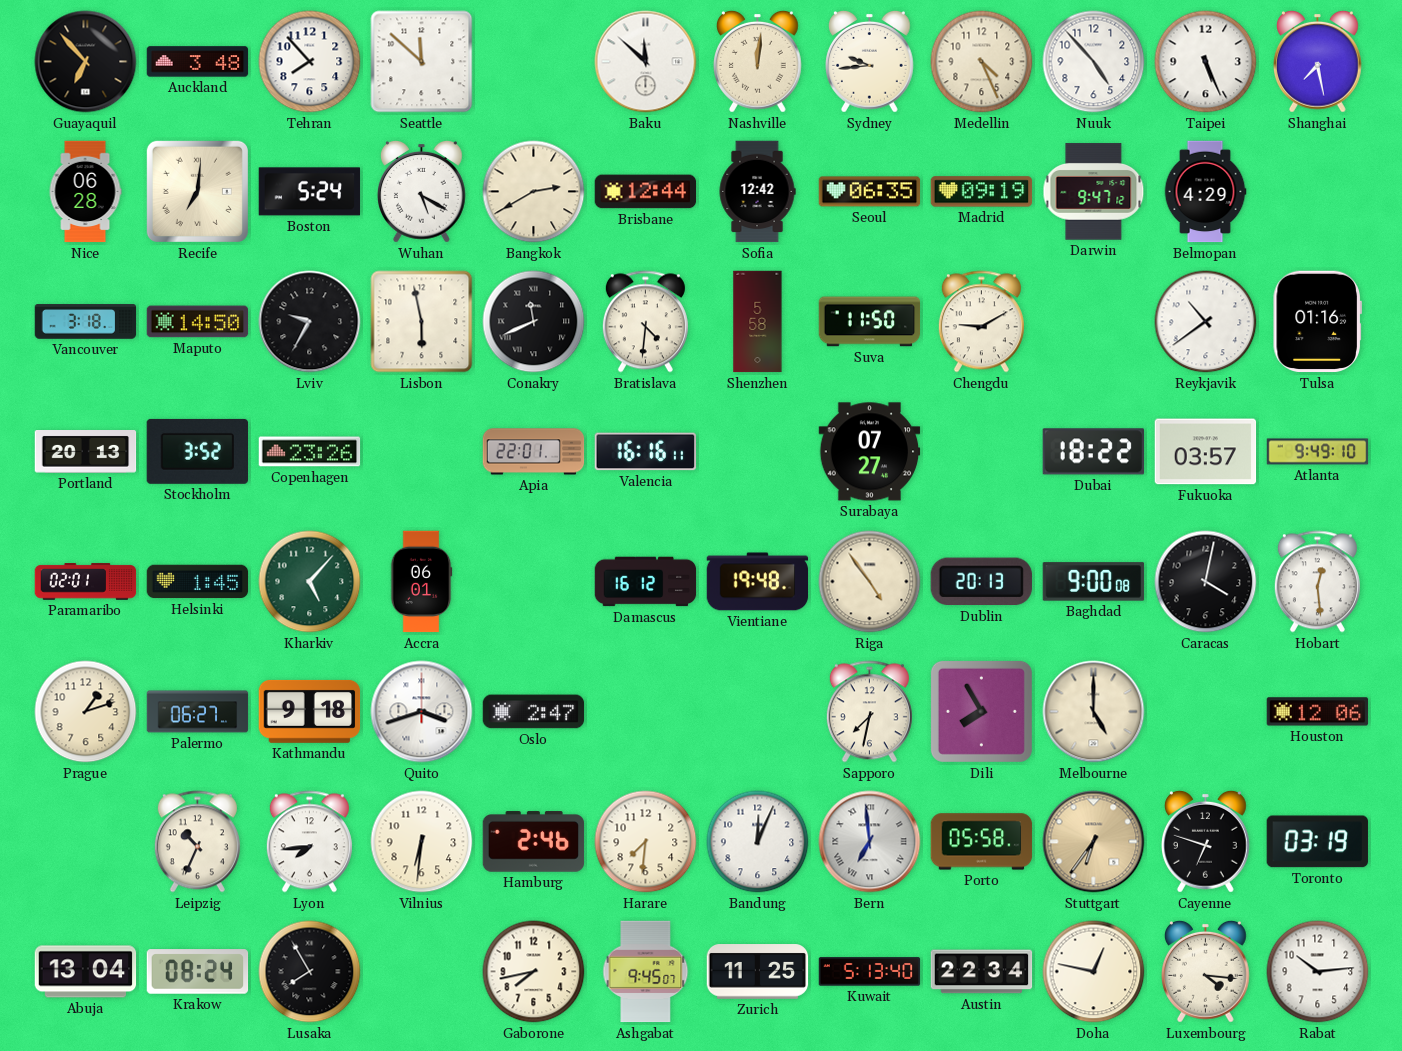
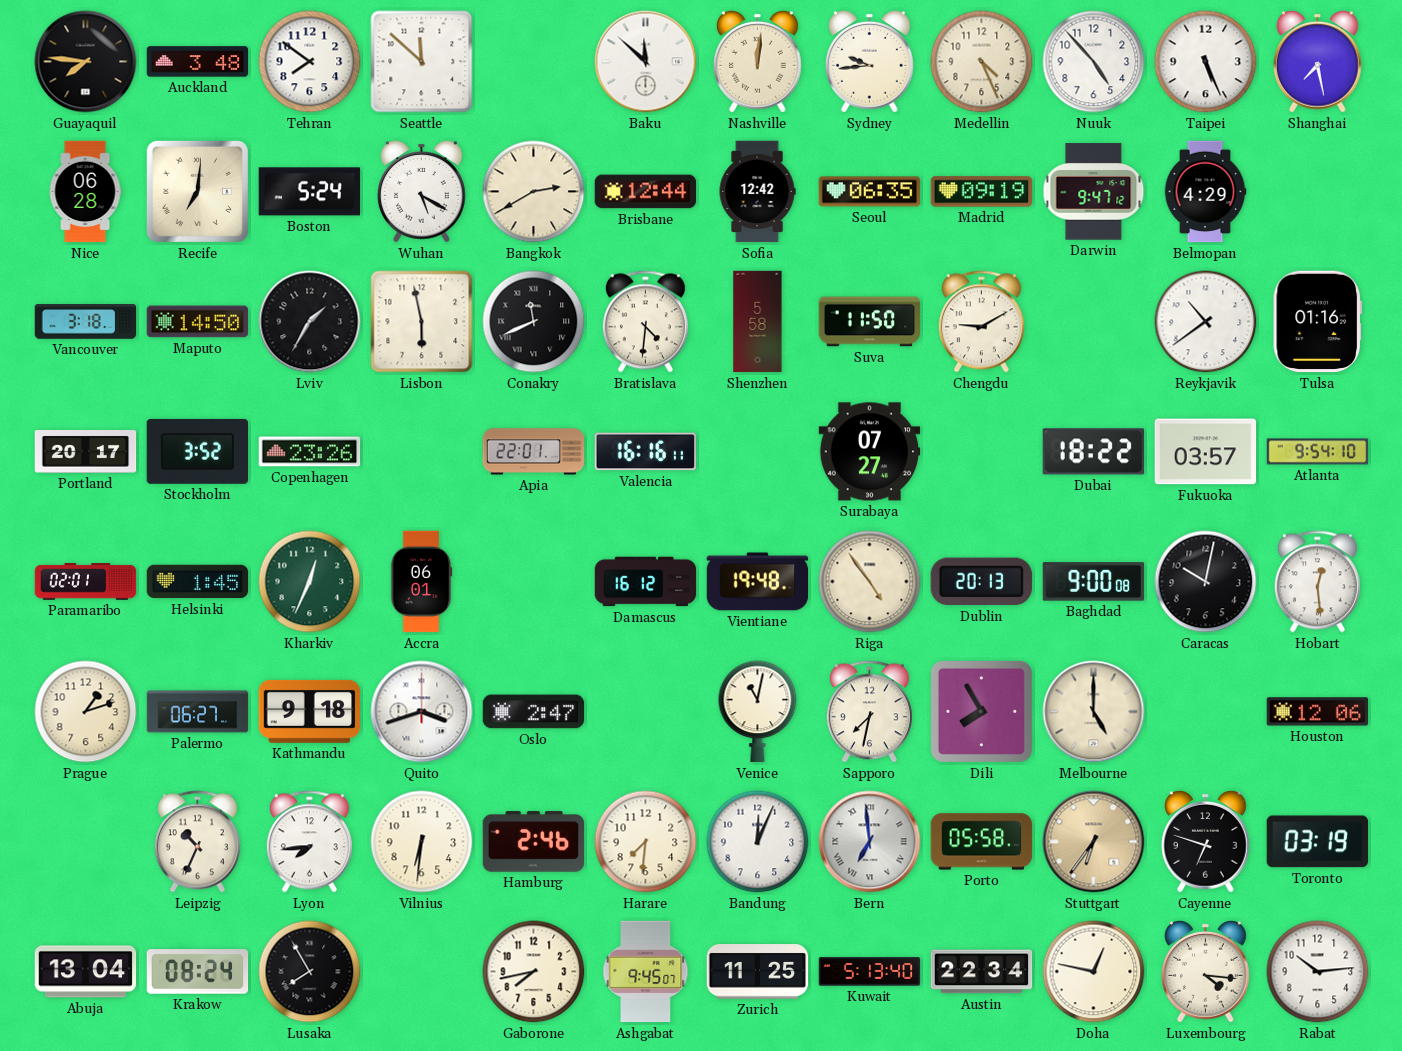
Guayaquil: 6:53 -> 7:46
Tehran: 7:53 -> 7:51
Lviv: 9:35 -> 1:35
Portland: 20:13 -> 20:17
Atlanta: 9:49 -> 9:54
Kharkiv: 5:07 -> 12:34
Caracas: 4:02 -> 10:02
Venice: none -> 11:02
